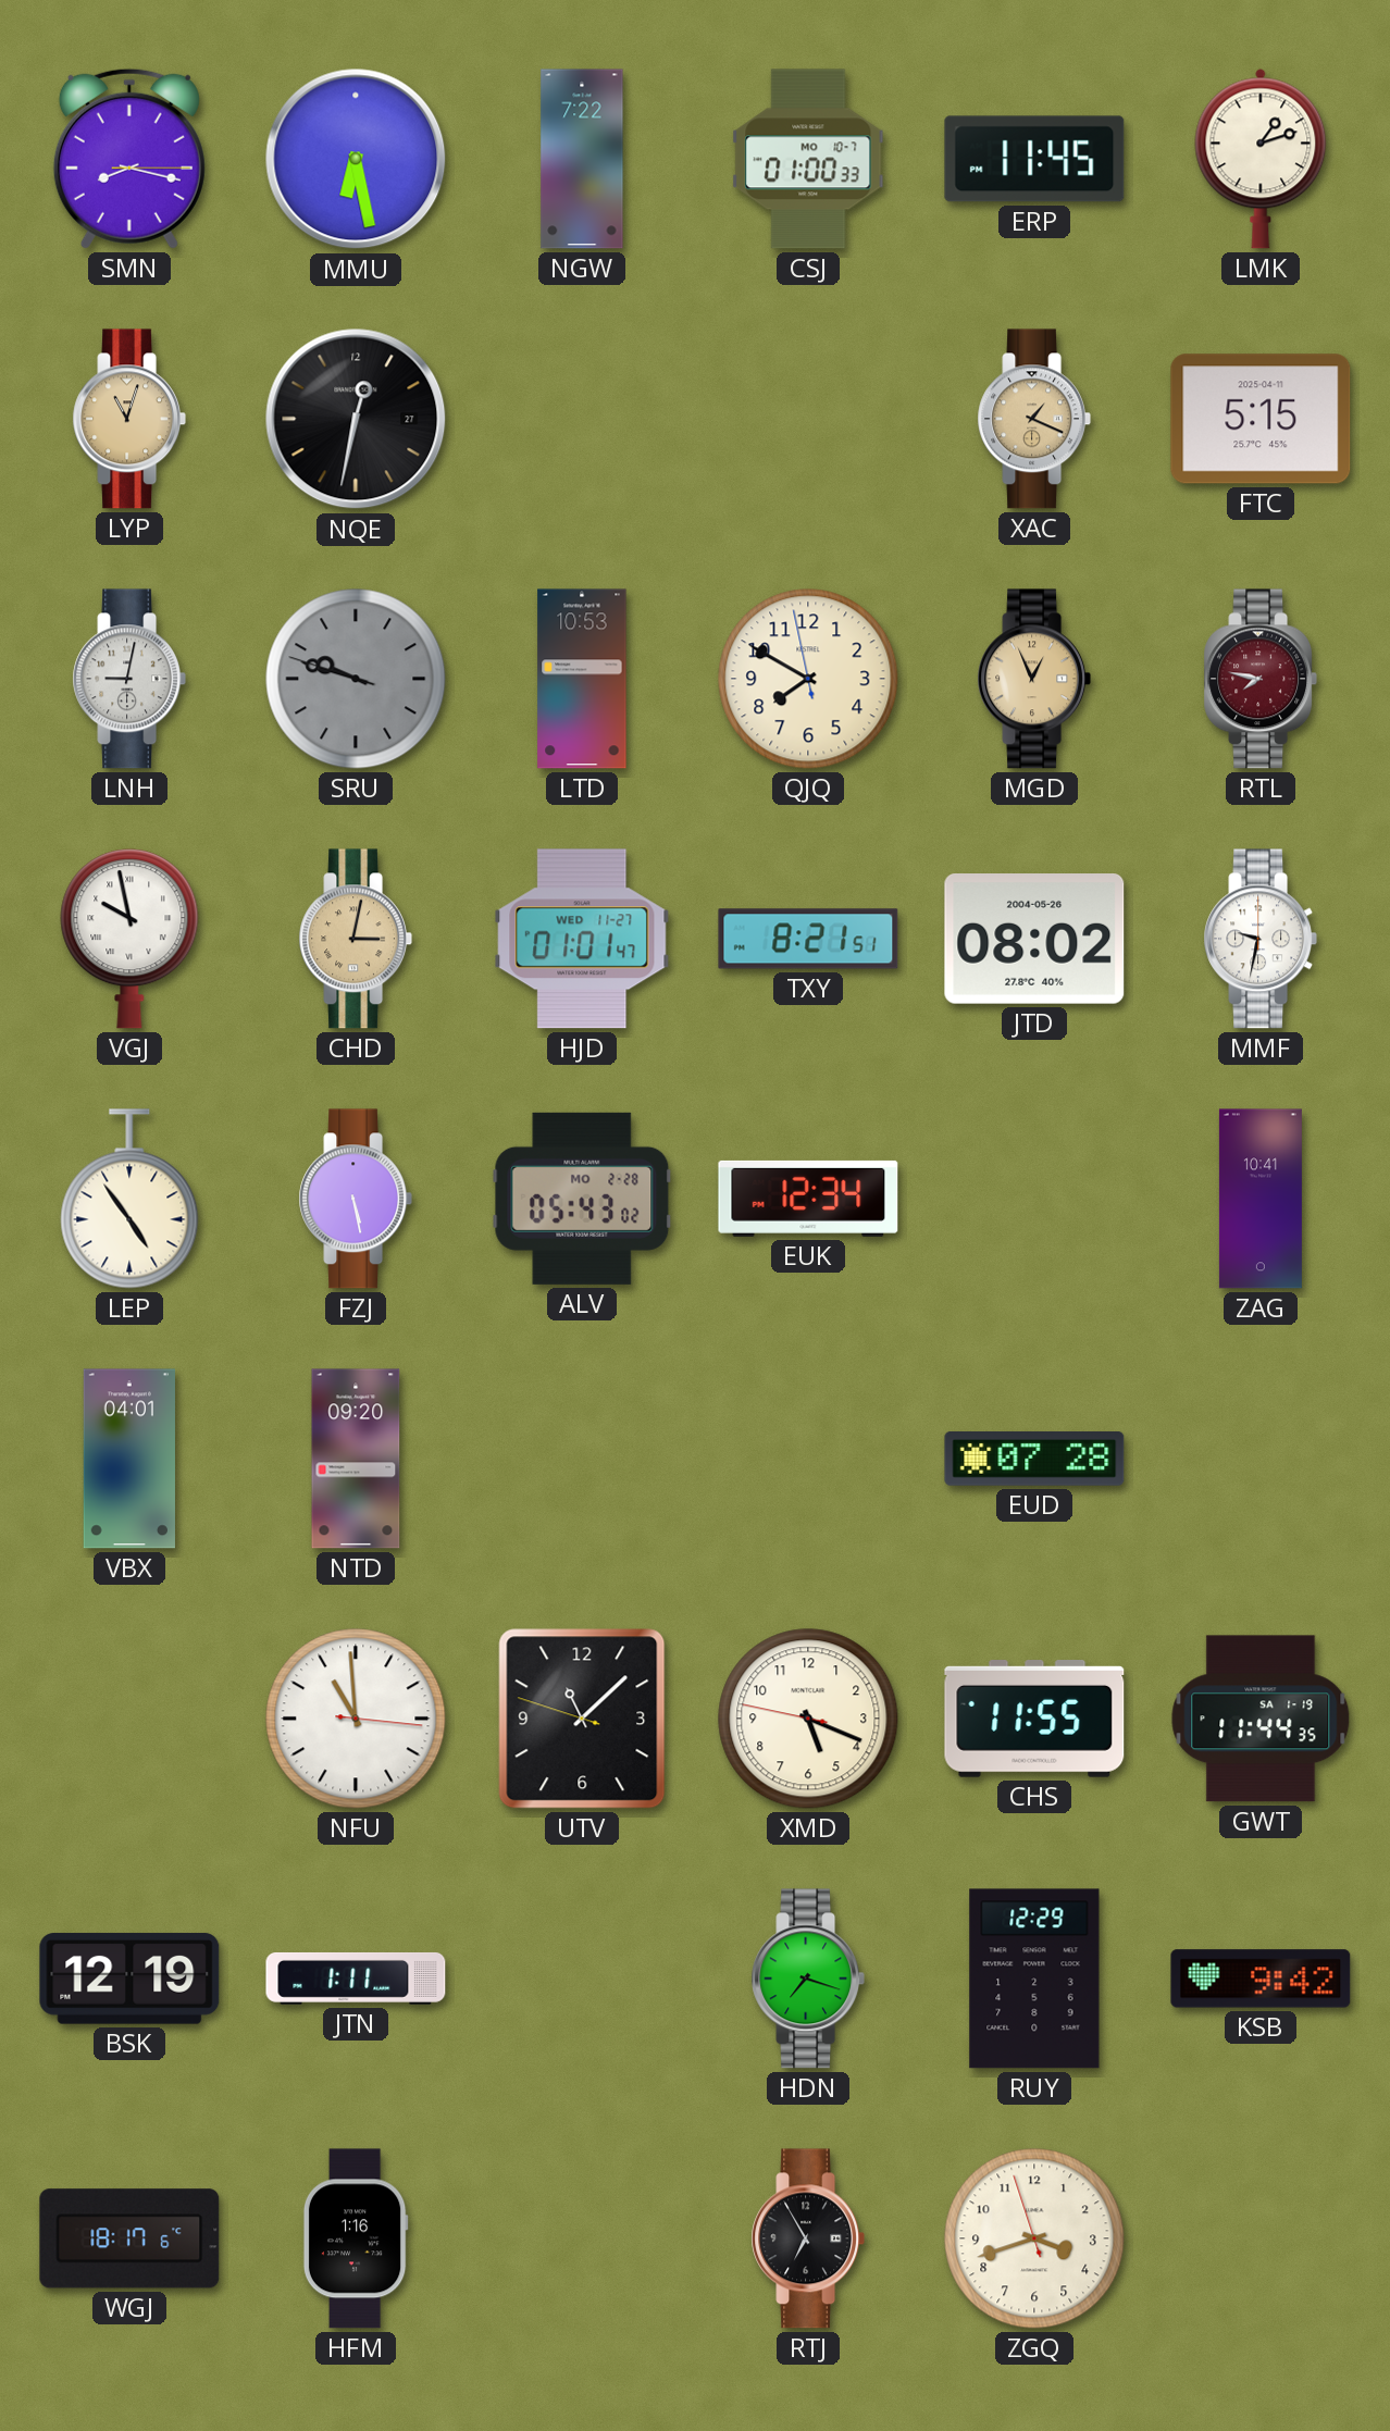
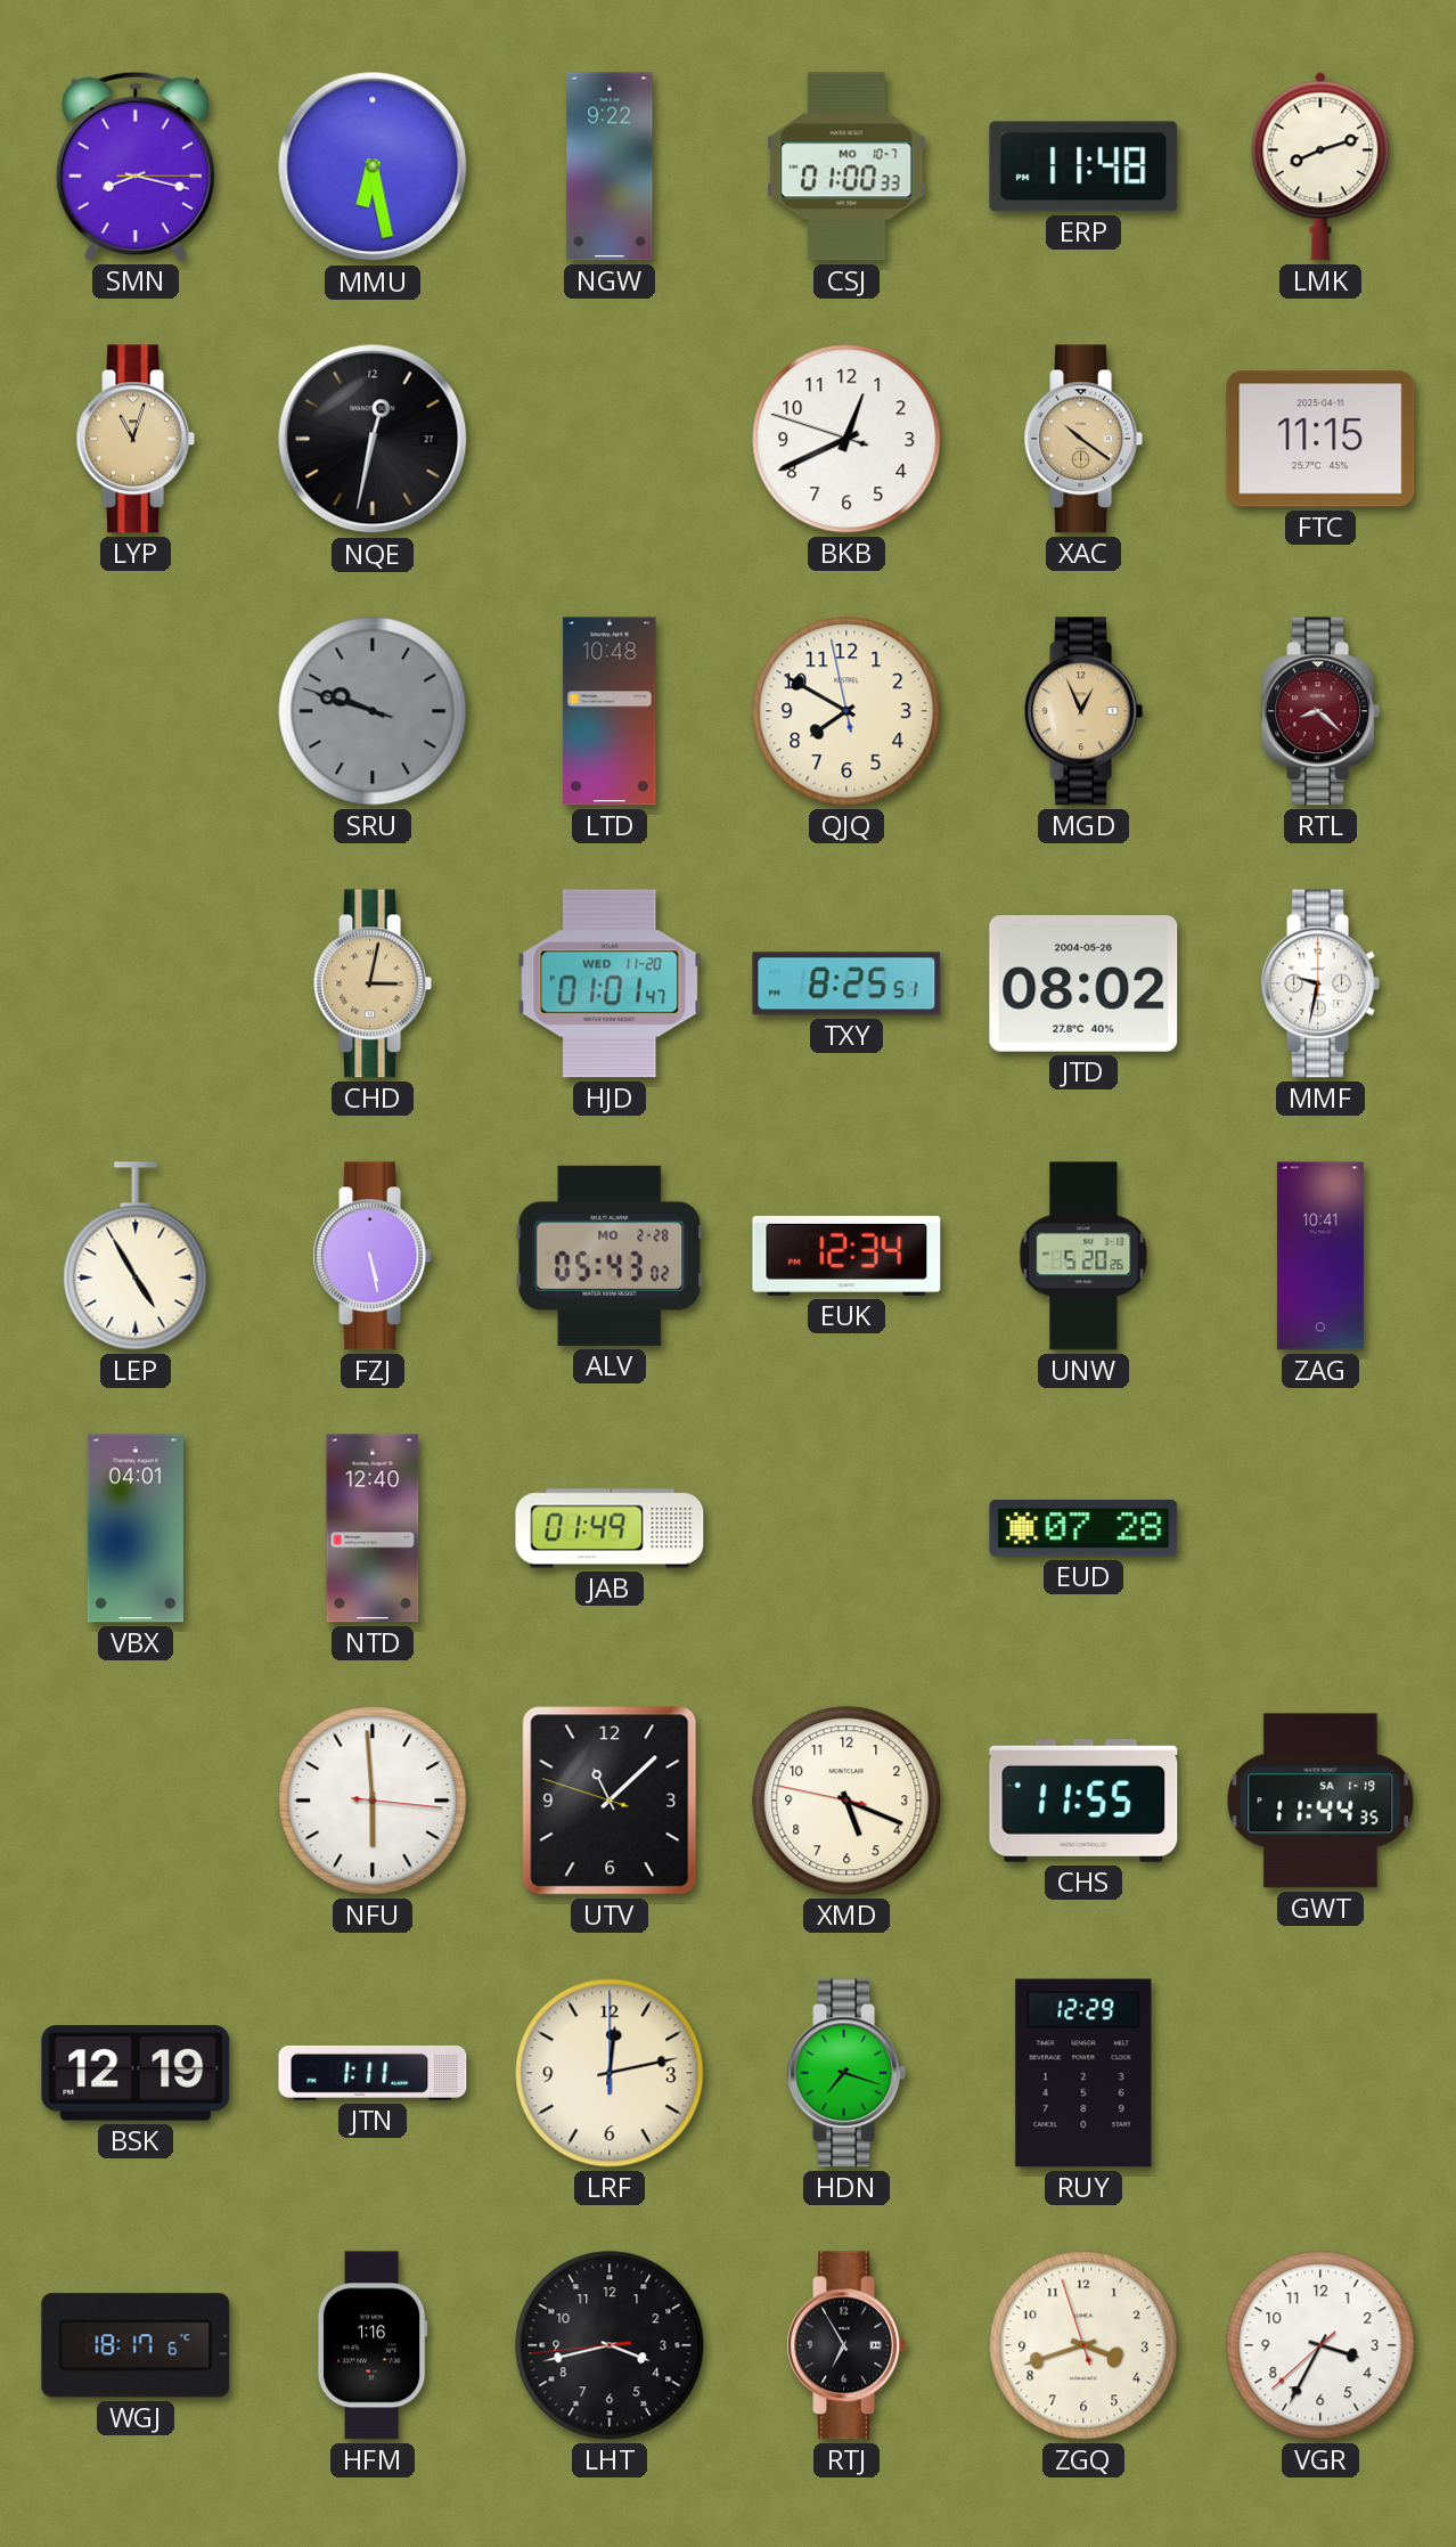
NGW: 7:22 -> 9:22
ERP: 11:45 -> 11:48
LMK: 1:12 -> 8:12
BKB: none -> 12:40
XAC: 1:19 -> 10:21
FTC: 5:15 -> 11:15
LNH: 9:02 -> none
LTD: 10:53 -> 10:48
RTL: 7:47 -> 8:22
VGJ: 9:58 -> none
HJD date: WED 11-27 -> WED 11-20
TXY: 8:21 -> 8:25
LEP: 4:54 -> 4:55
UNW: none -> 5:20
NTD: 09:20 -> 12:40
JAB: none -> 01:49
NFU: 10:59 -> 5:59
LRF: none -> 12:13
KSB: 9:42 -> none
LHT: none -> 3:42
VGR: none -> 3:34
